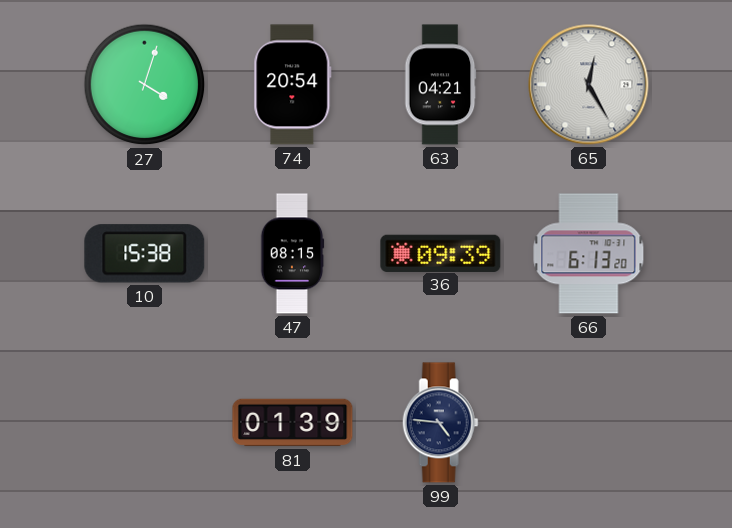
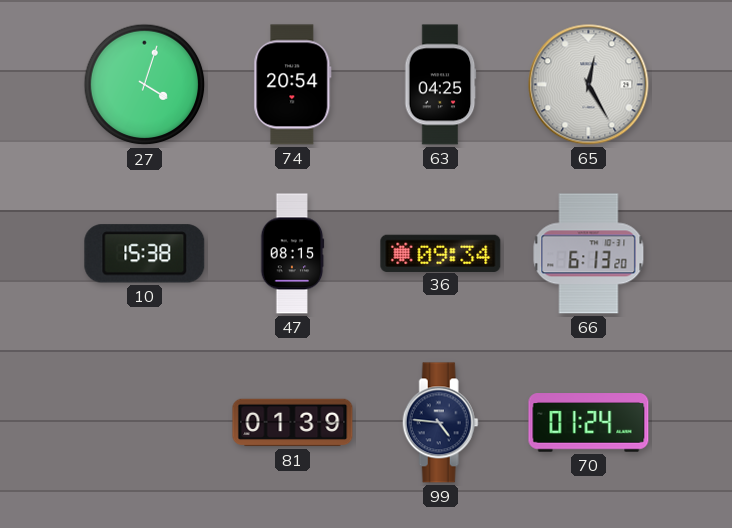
63: 04:21 -> 04:25
36: 09:39 -> 09:34
70: none -> 01:24
